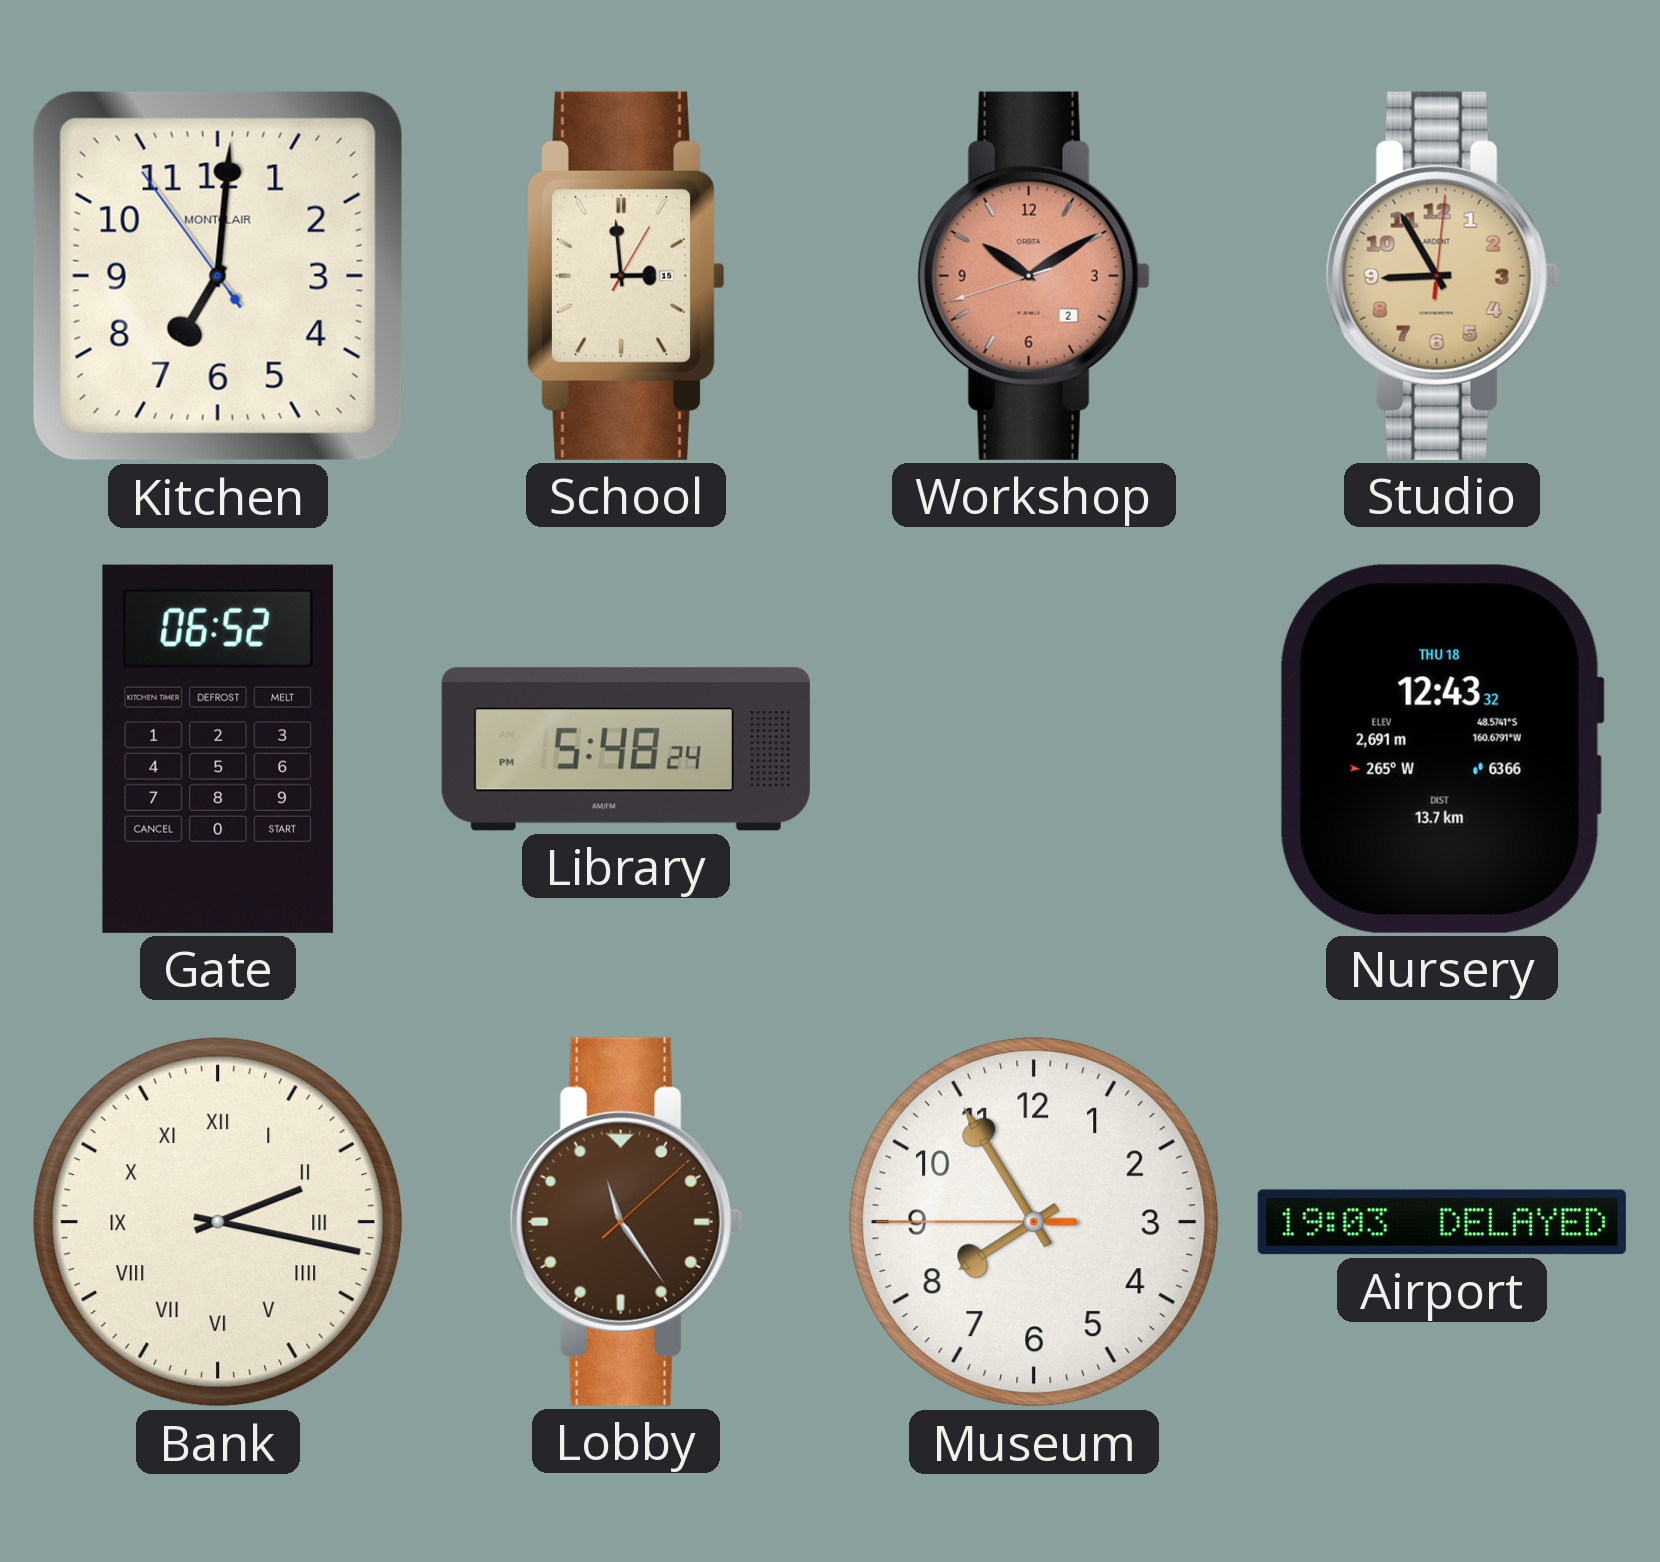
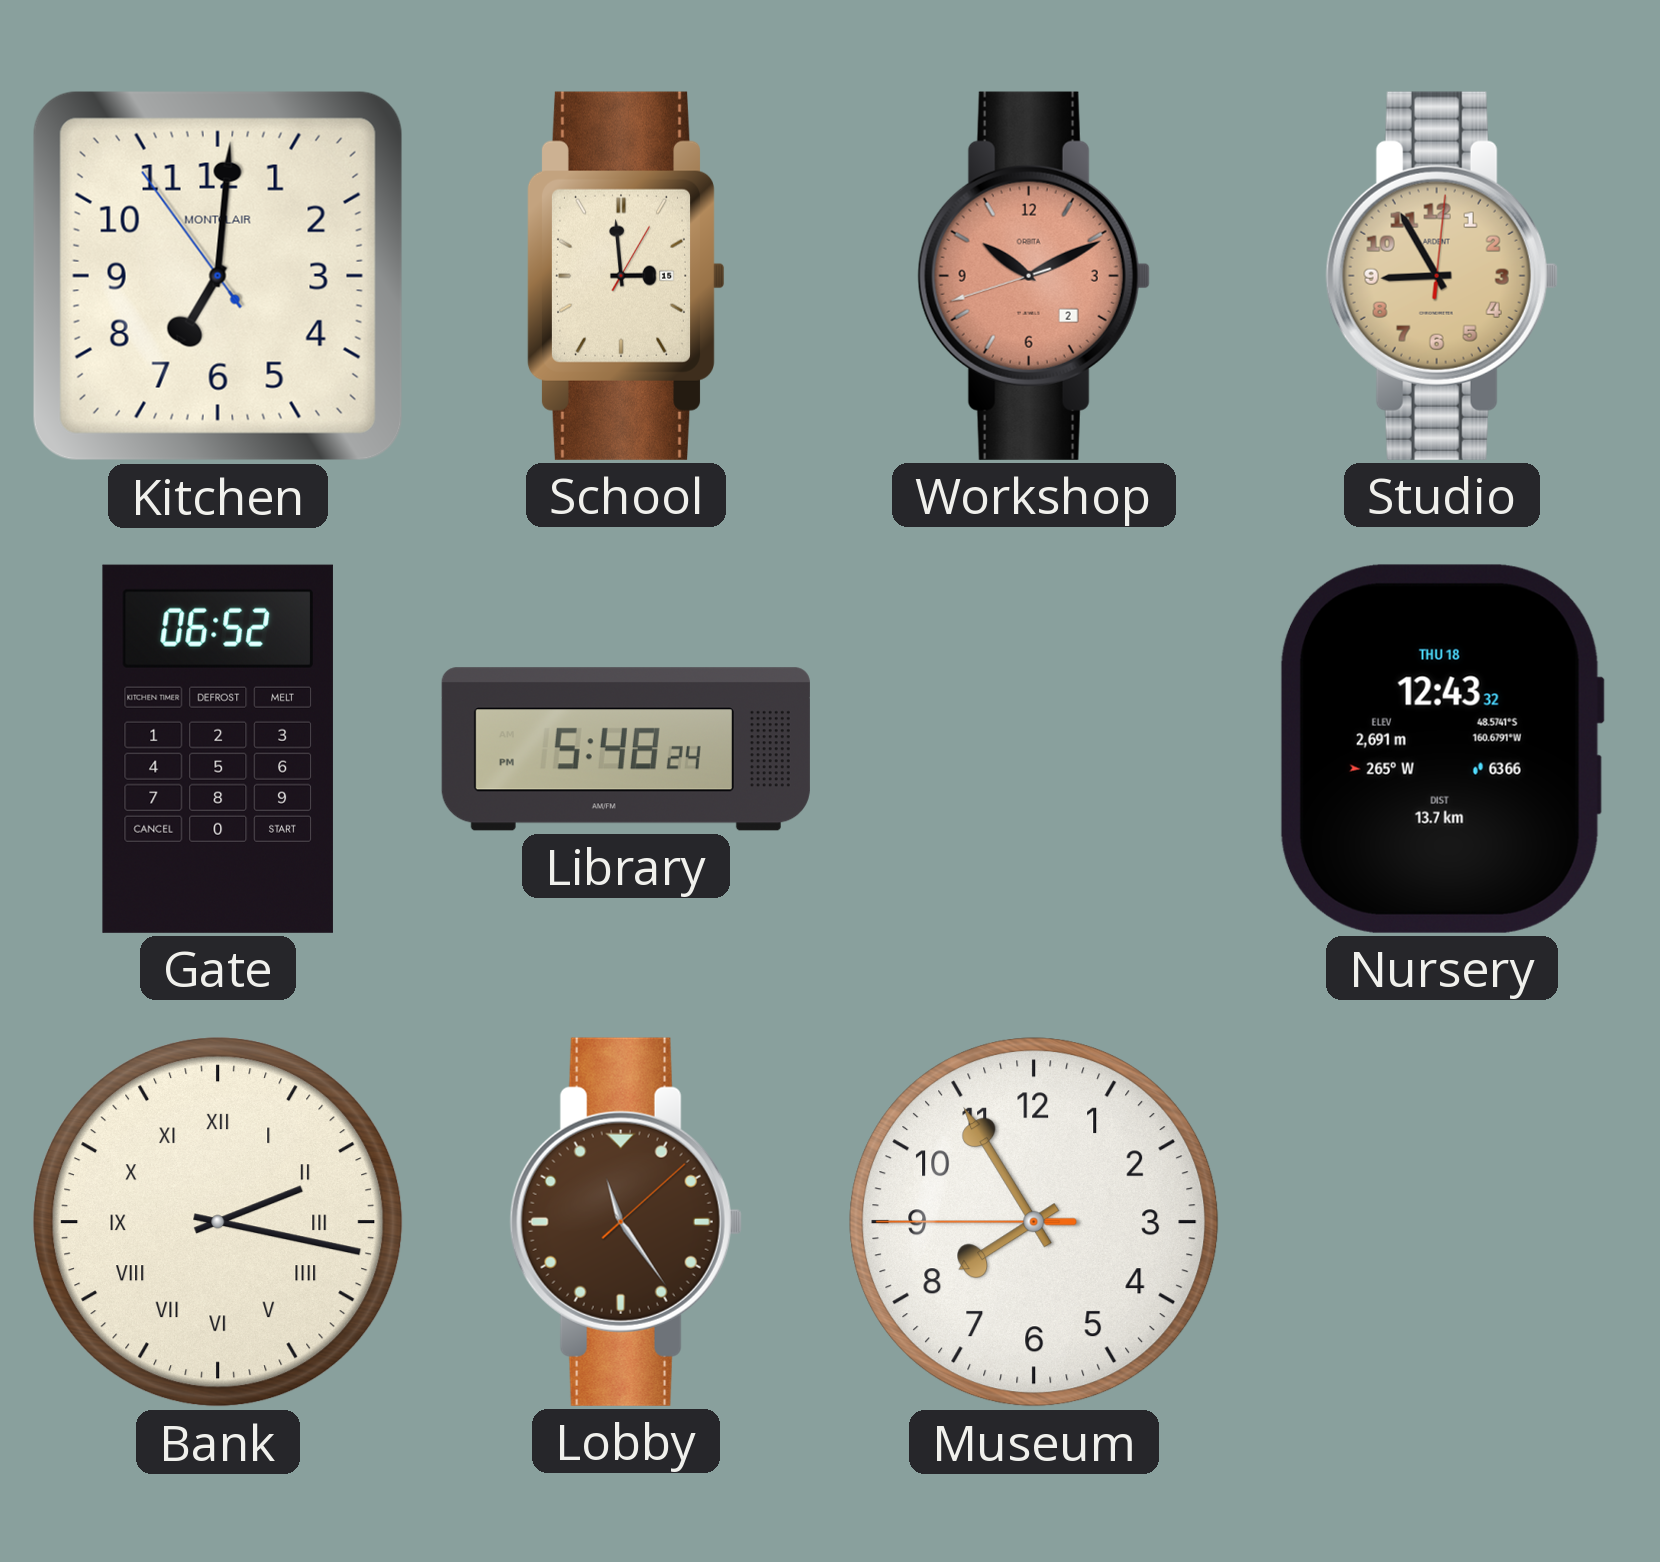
Workshop: 10:09 -> 10:10
Airport: 19:03 -> none
